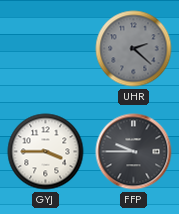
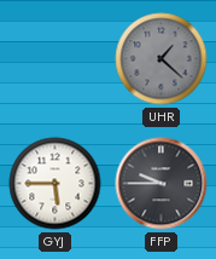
UHR: 2:22 -> 1:22
GYJ: 3:45 -> 5:45
